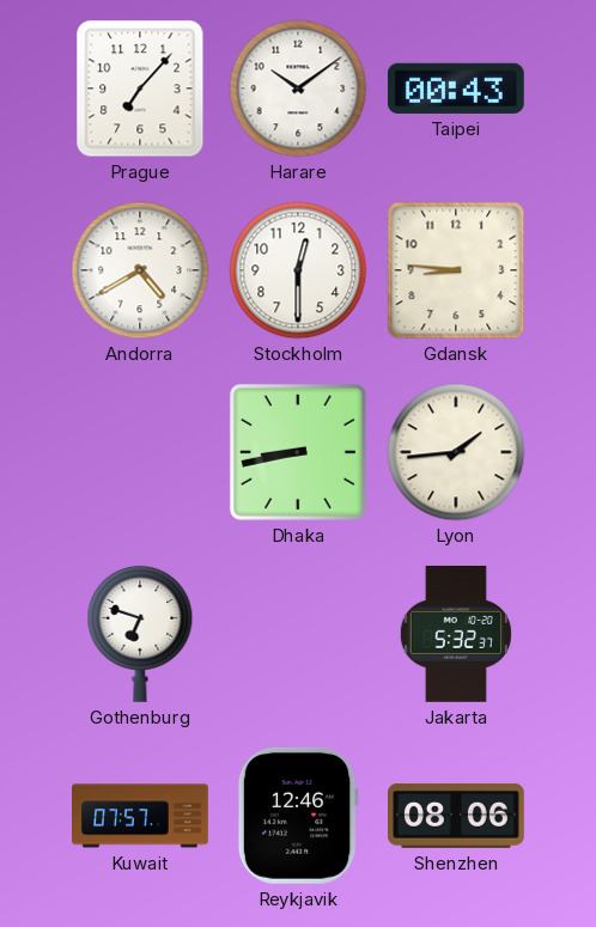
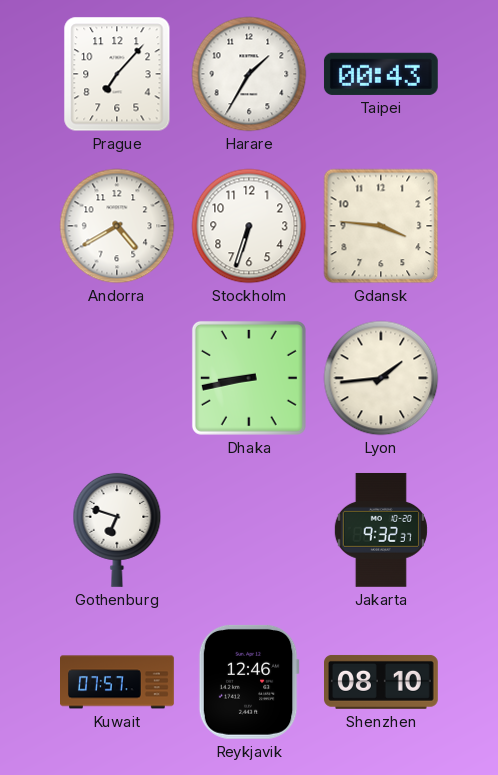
Harare: 10:09 -> 1:35
Stockholm: 12:30 -> 6:33
Gdansk: 8:46 -> 3:46
Jakarta: 5:32 -> 9:32
Shenzhen: 08:06 -> 08:10
